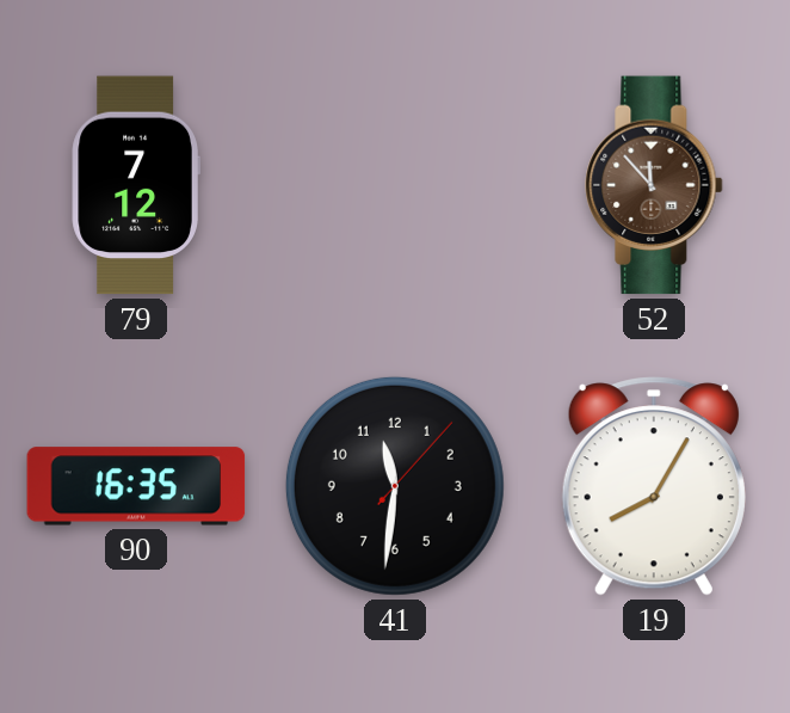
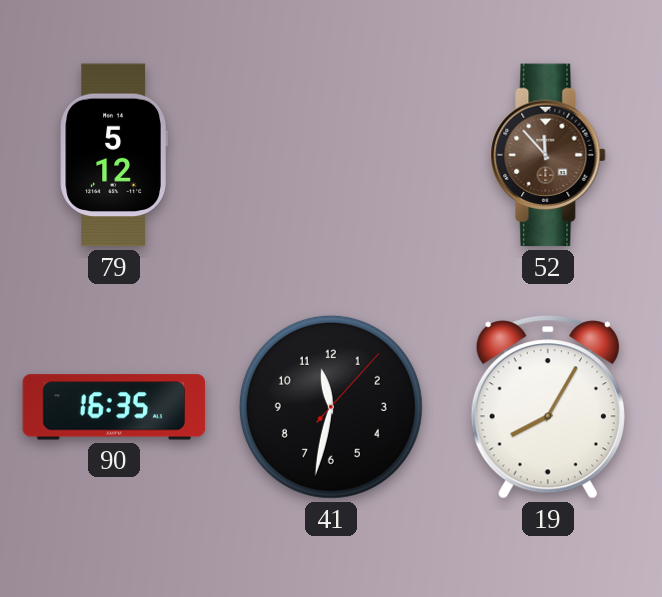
79: 7:12 -> 5:12
41: 11:31 -> 11:32
